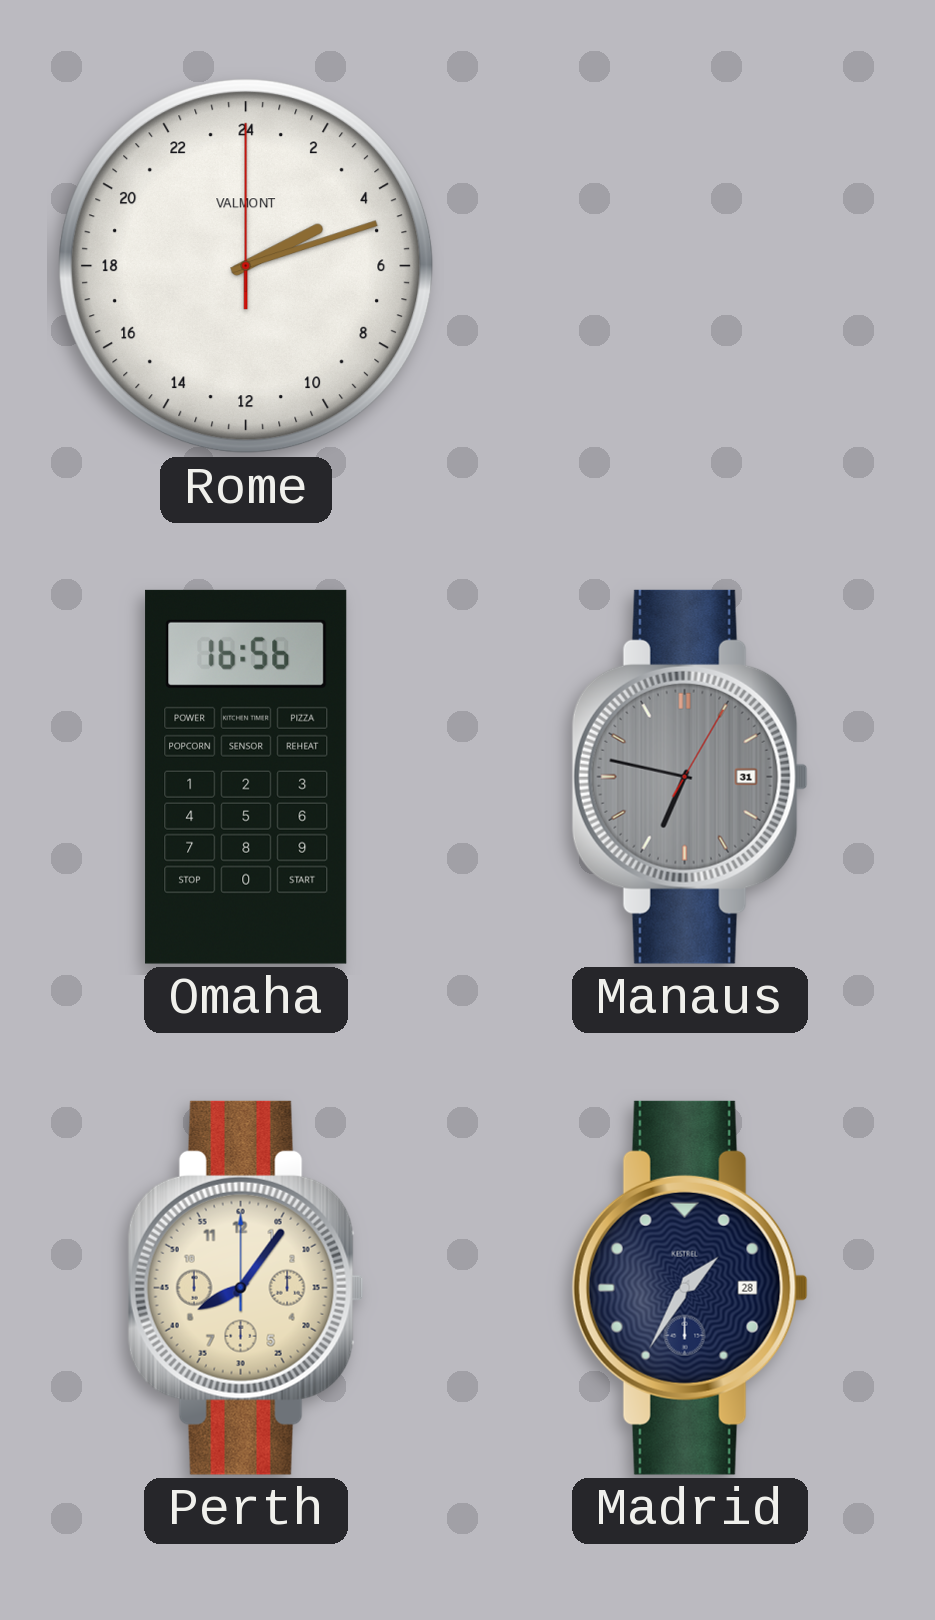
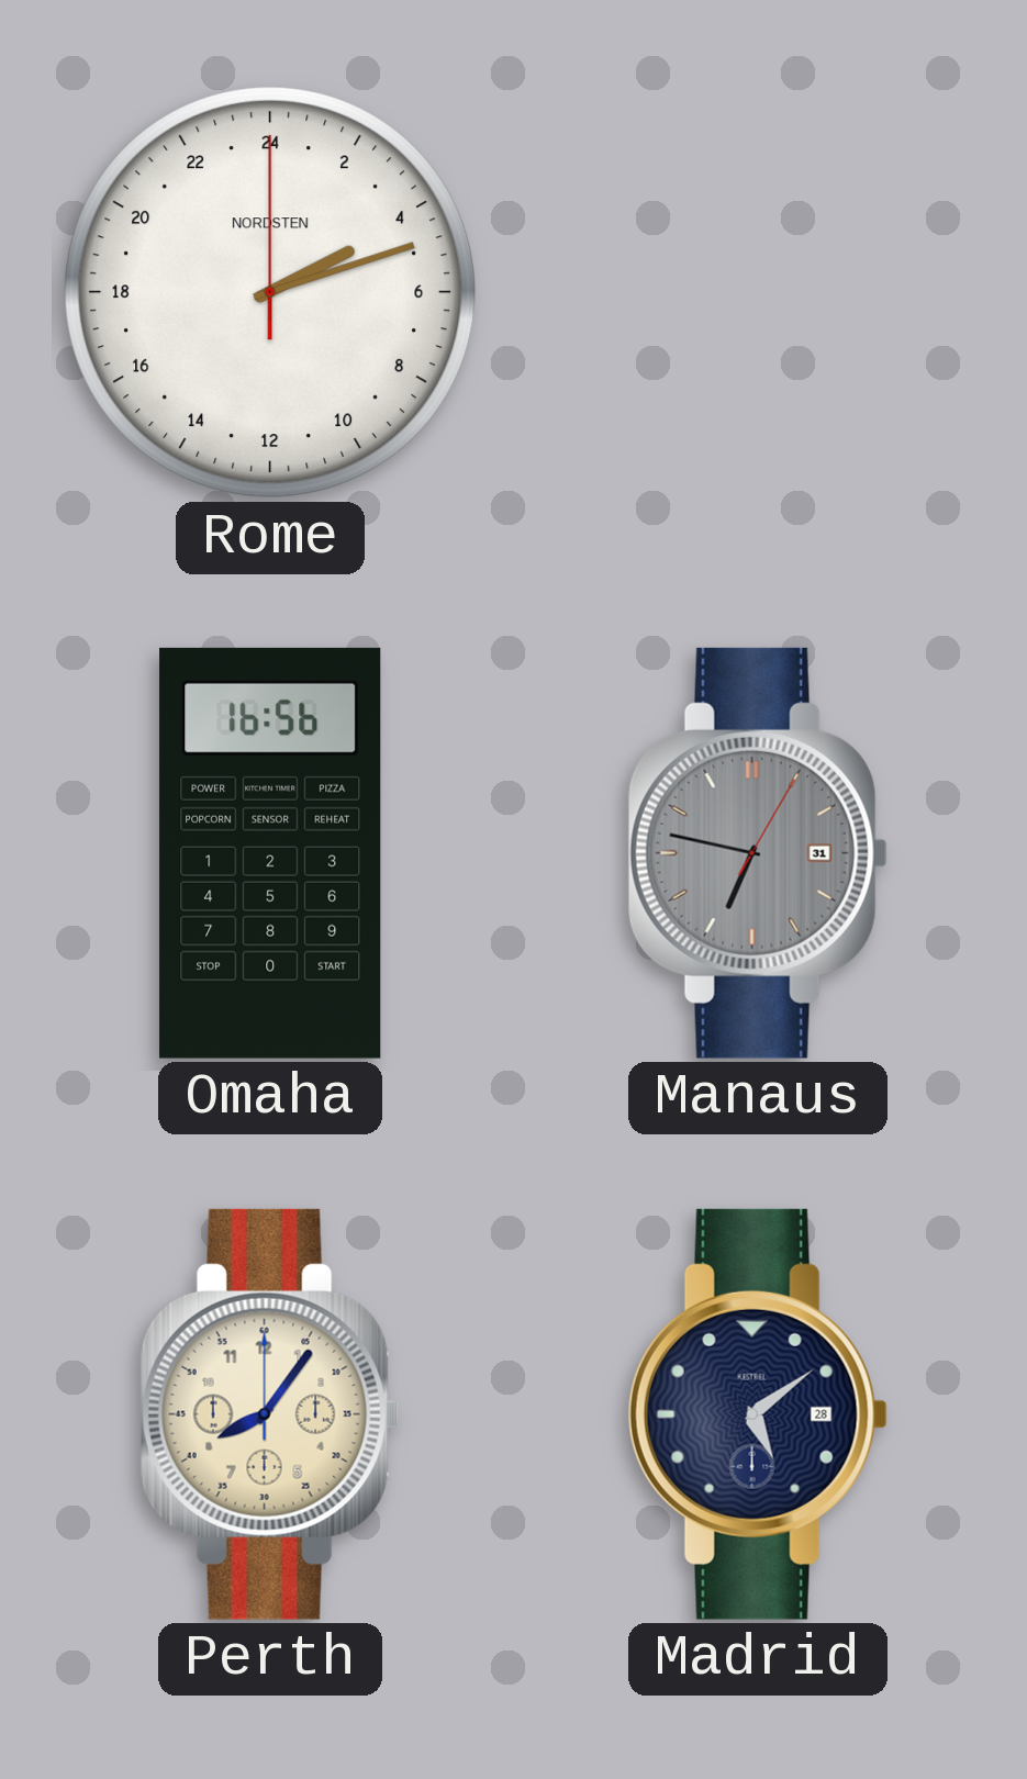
Rome brand: VALMONT -> NORDSTEN
Madrid: 1:35 -> 5:09
